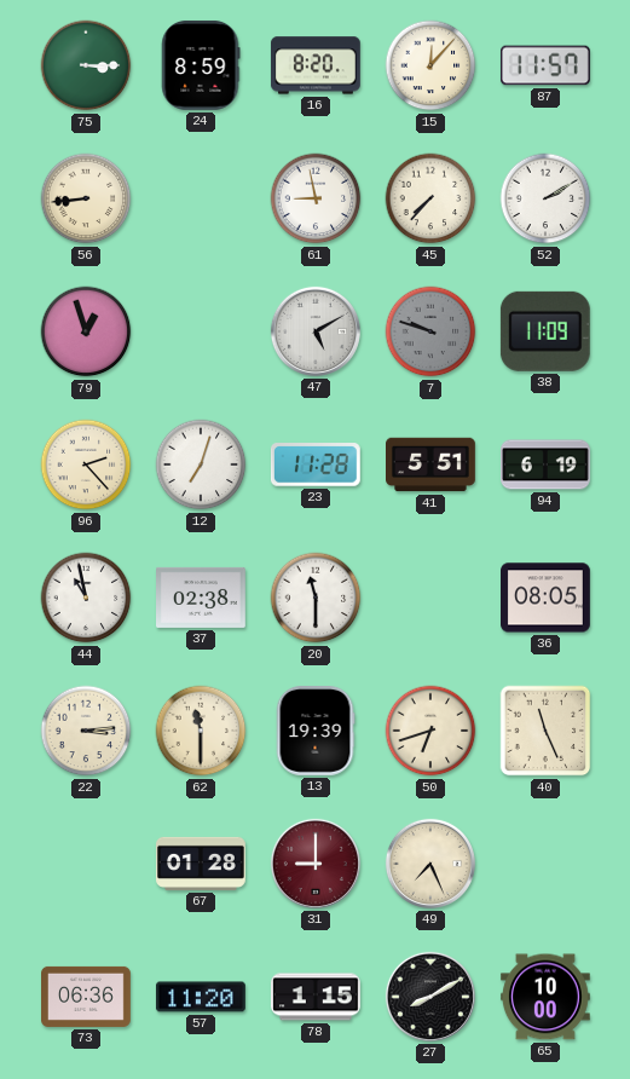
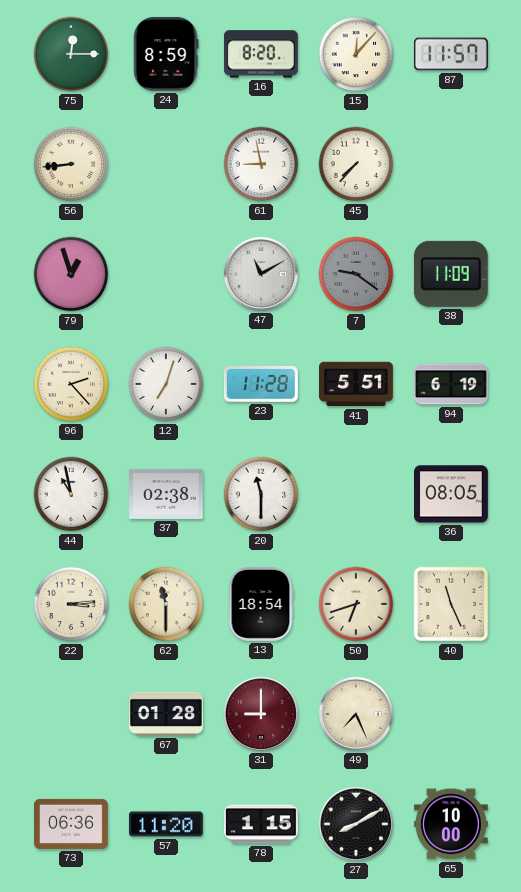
75: 3:15 -> 12:15
52: 2:10 -> none
47: 5:10 -> 11:10
7: 9:48 -> 9:21
13: 19:39 -> 18:54
